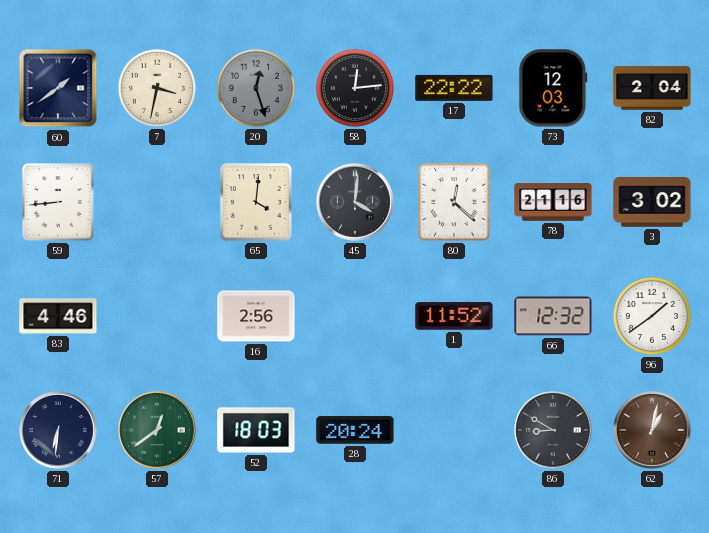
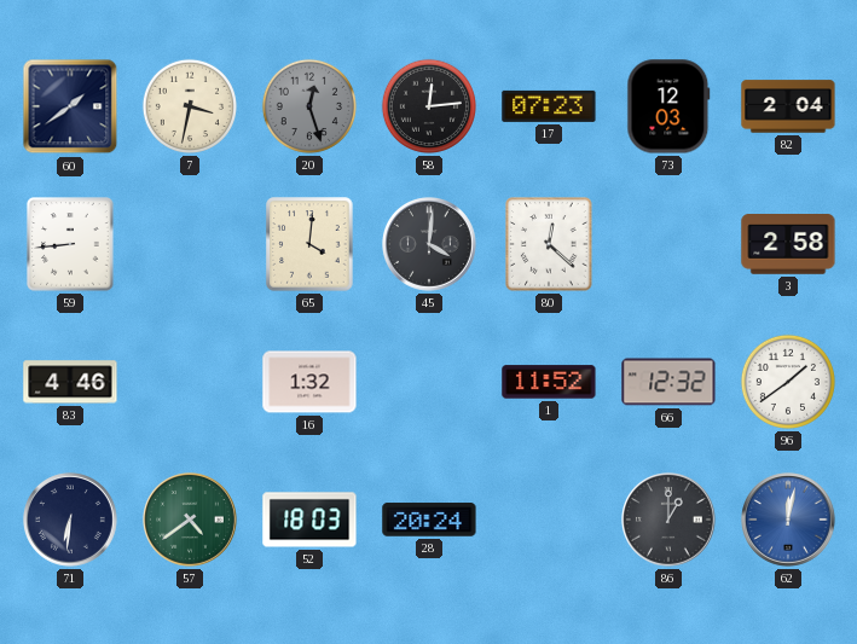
17: 22:22 -> 07:23
78: 21:16 -> none
3: 3:02 -> 2:58
16: 2:56 -> 1:32
57: 12:39 -> 4:39
86: 8:50 -> 1:00
62: 1:02 -> 12:02
62 dial: brown -> blue
